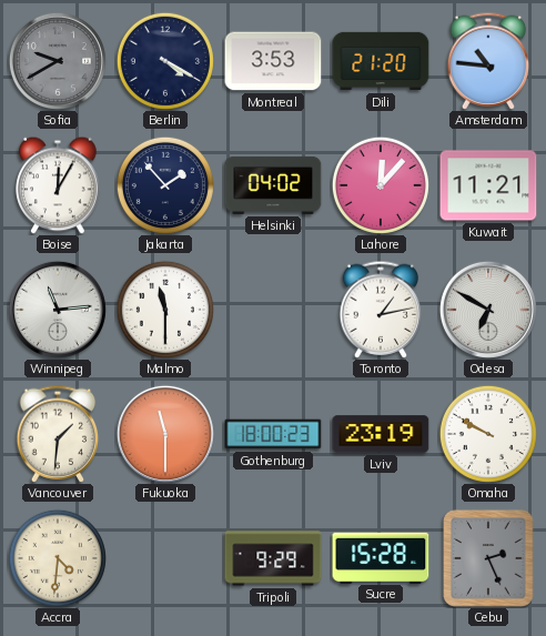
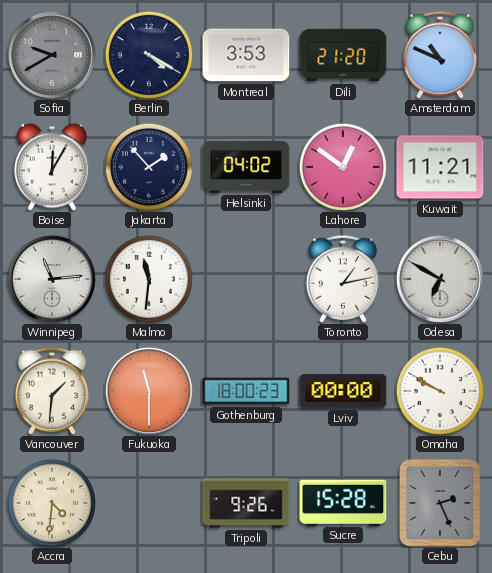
Amsterdam: 10:46 -> 10:49
Lahore: 12:07 -> 12:51
Malmo: 11:30 -> 11:31
Lviv: 23:19 -> 00:00
Tripoli: 9:29 -> 9:26
